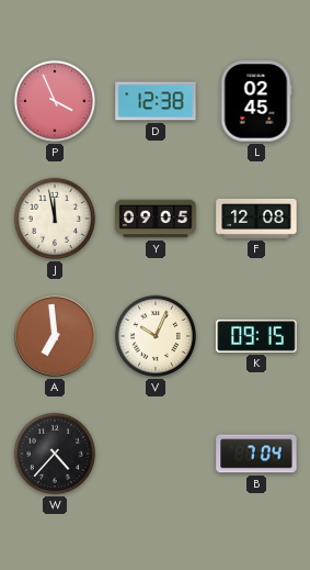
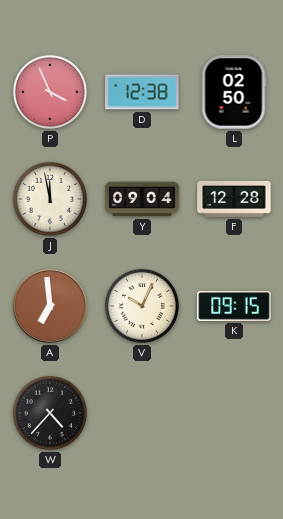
L: 02:45 -> 02:50
Y: 09:05 -> 09:04
F: 12:08 -> 12:28
B: 7:04 -> none
